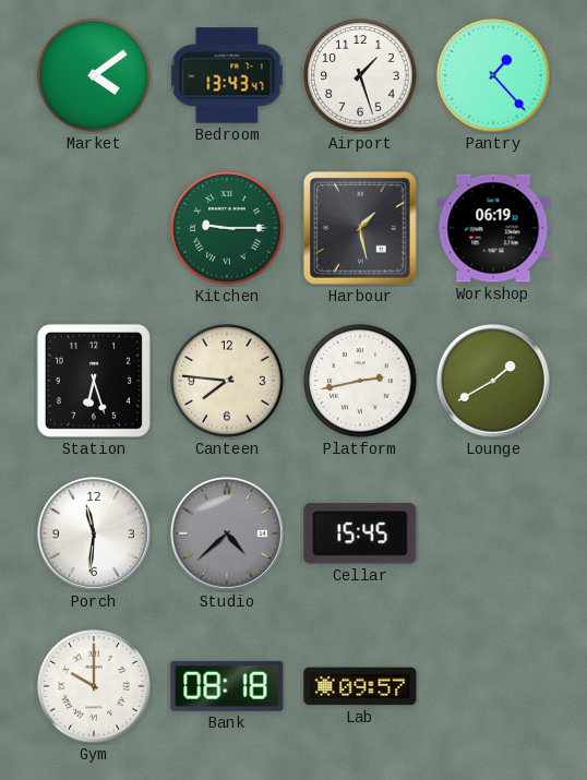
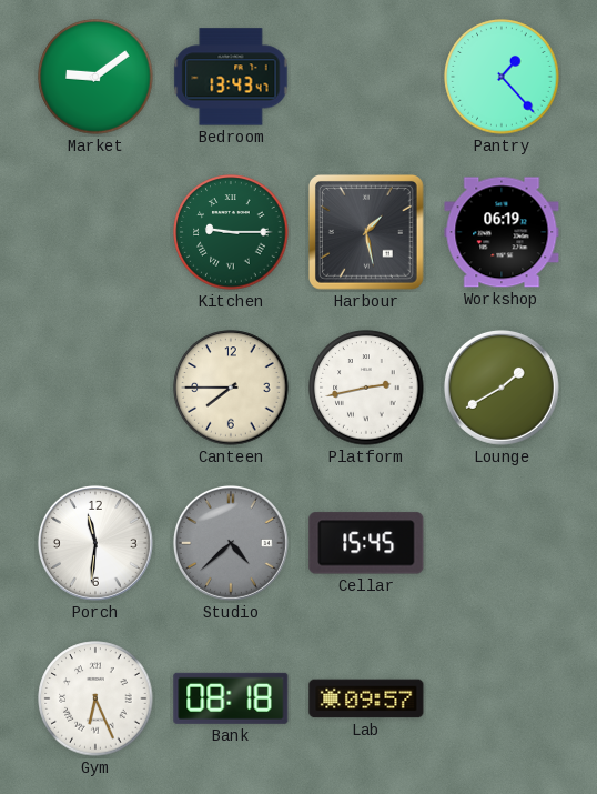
Market: 4:09 -> 9:09
Airport: 1:27 -> none
Station: 6:27 -> none
Canteen: 7:46 -> 7:45
Gym: 10:00 -> 6:26
